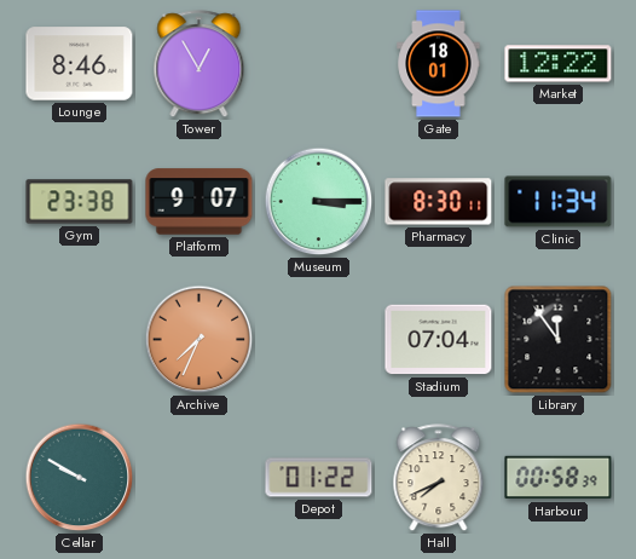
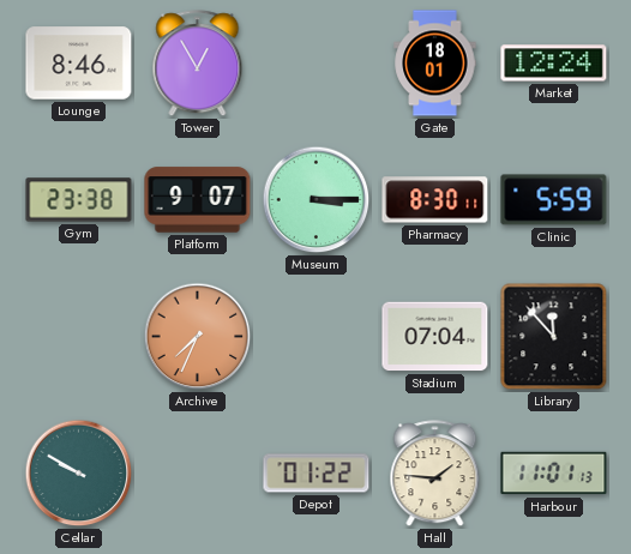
Market: 12:22 -> 12:24
Clinic: 11:34 -> 5:59
Library: 11:54 -> 11:53
Hall: 7:41 -> 1:46
Harbour: 00:58 -> 11:01
